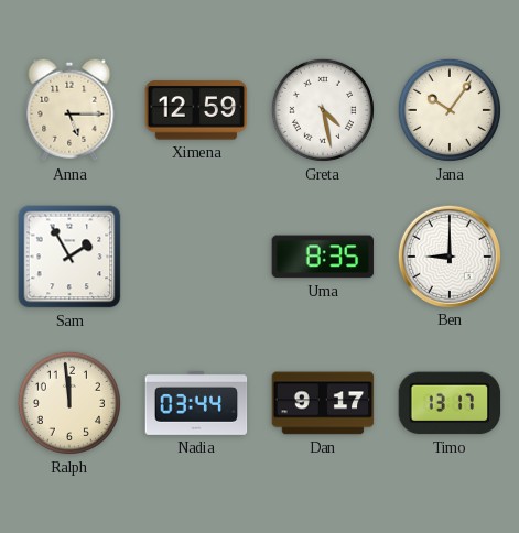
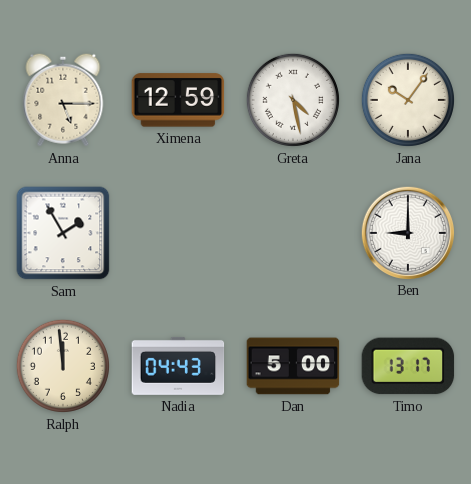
Uma: 8:35 -> none
Nadia: 03:44 -> 04:43
Dan: 9:17 -> 5:00
